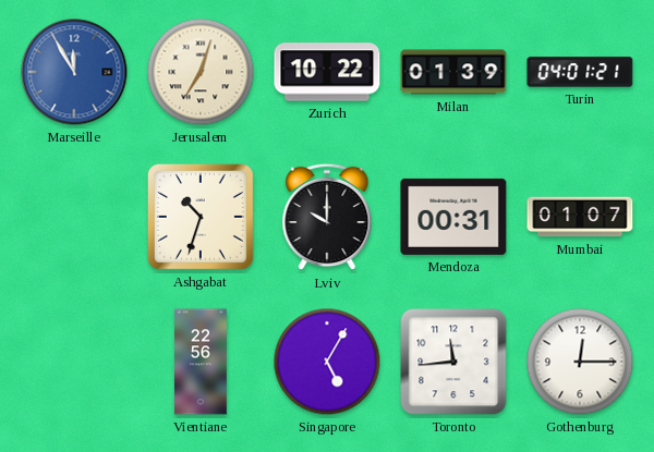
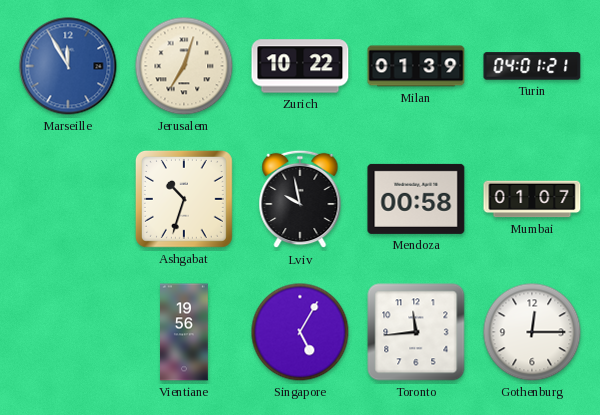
Lviv: 10:00 -> 9:58
Mendoza: 00:31 -> 00:58
Vientiane: 22:56 -> 19:56
